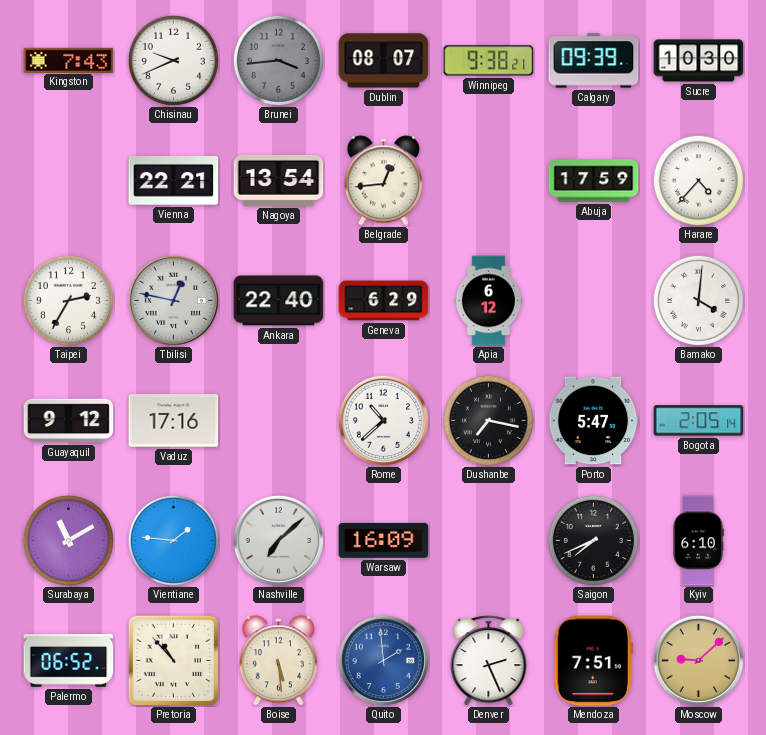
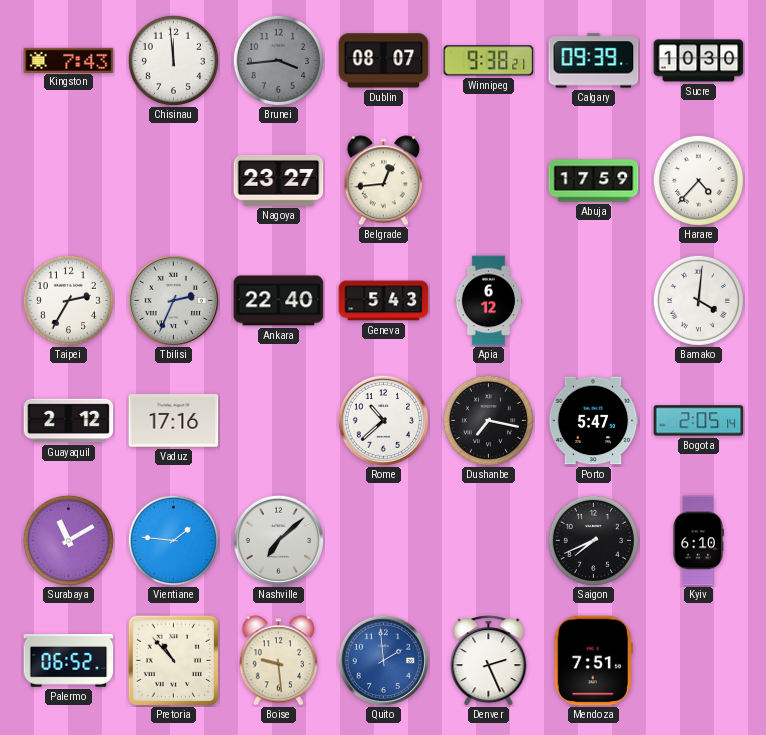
Chisinau: 9:41 -> 11:59
Vienna: 22:21 -> none
Nagoya: 13:54 -> 23:27
Tbilisi: 12:47 -> 2:34
Geneva: 6:29 -> 5:43
Guayaquil: 9:12 -> 2:12
Warsaw: 16:09 -> none
Boise: 5:29 -> 9:29
Moscow: 9:08 -> none
